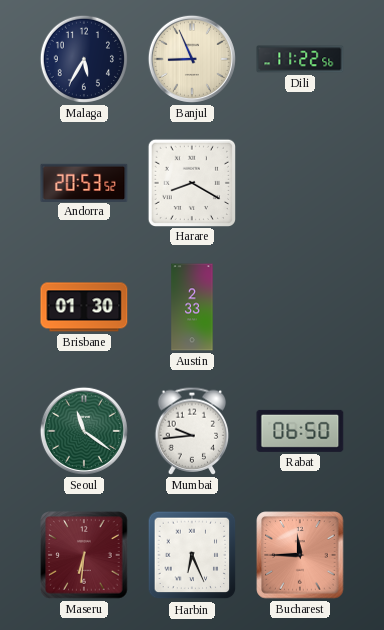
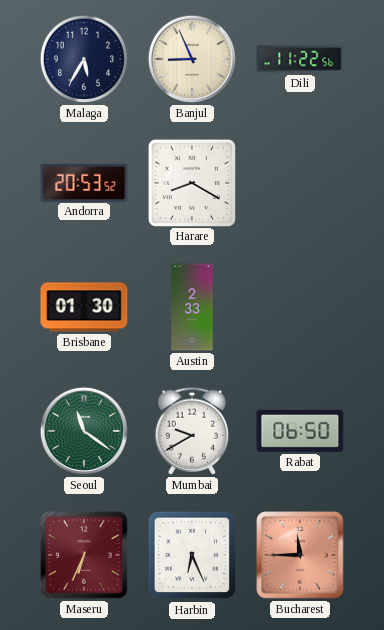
Mumbai: 9:44 -> 9:40
Maseru: 6:31 -> 6:34
